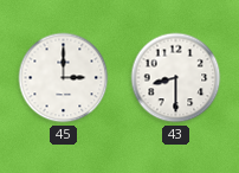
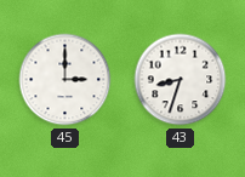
43: 8:30 -> 8:33
